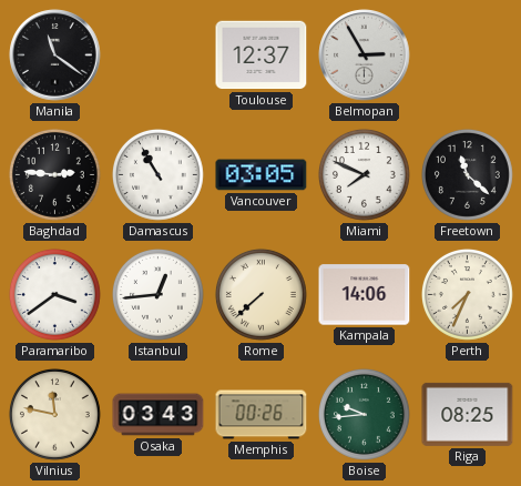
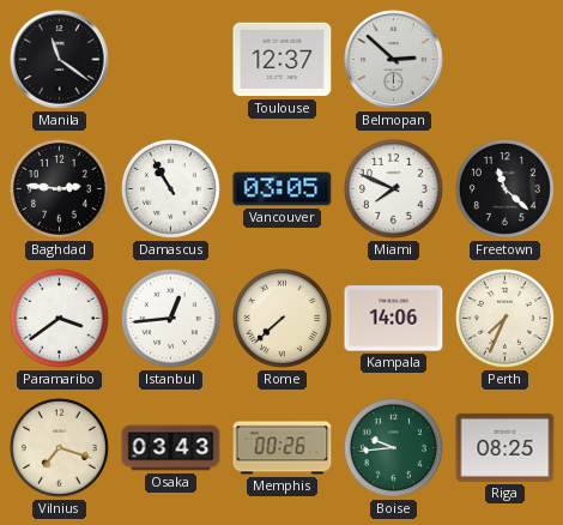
Belmopan: 2:55 -> 2:52
Vilnius: 11:47 -> 7:18
